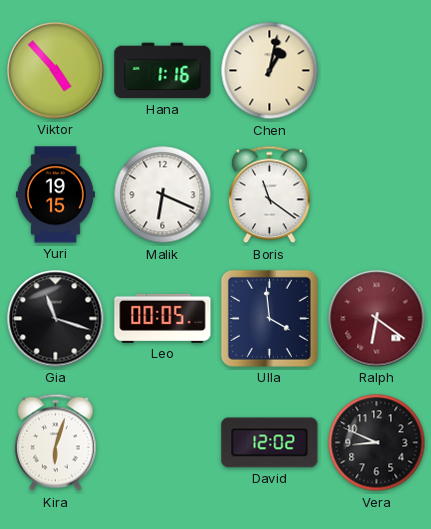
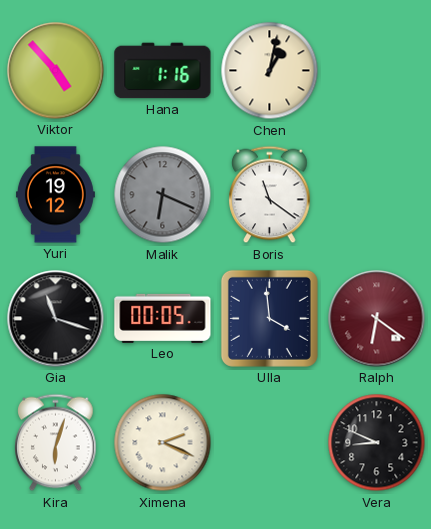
Yuri: 19:15 -> 19:12
Malik dial: white -> grey
Ximena: none -> 2:19
David: 12:02 -> none
